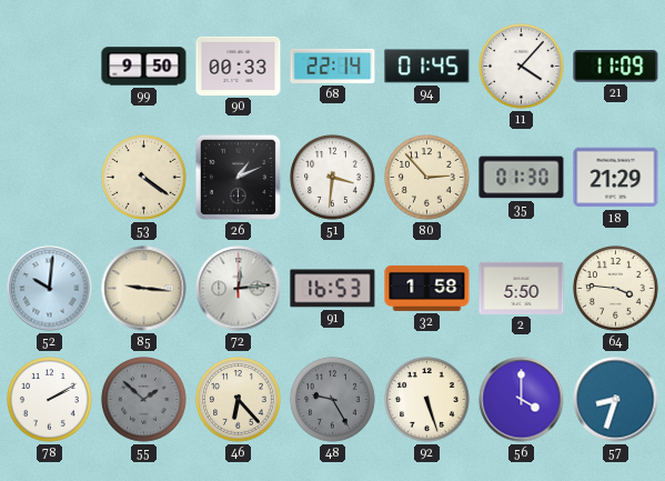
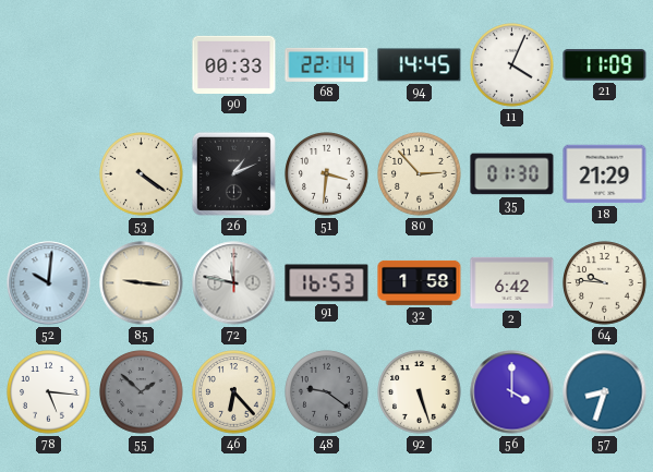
99: 9:50 -> none
94: 01:45 -> 14:45
11: 4:07 -> 4:04
72: 12:14 -> 11:47
2: 5:50 -> 6:42
64: 3:46 -> 9:46
78: 2:10 -> 5:16
48: 9:25 -> 9:21
